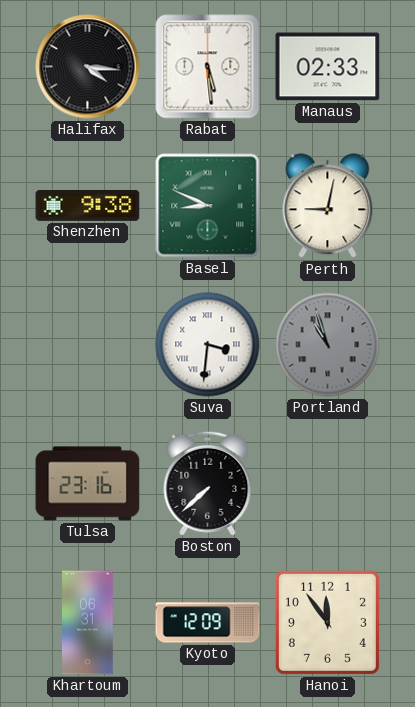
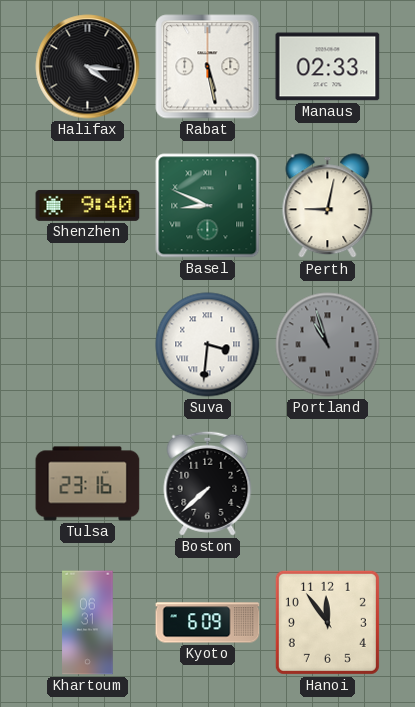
Rabat: 5:29 -> 5:28
Shenzhen: 9:38 -> 9:40
Kyoto: 12:09 -> 6:09
